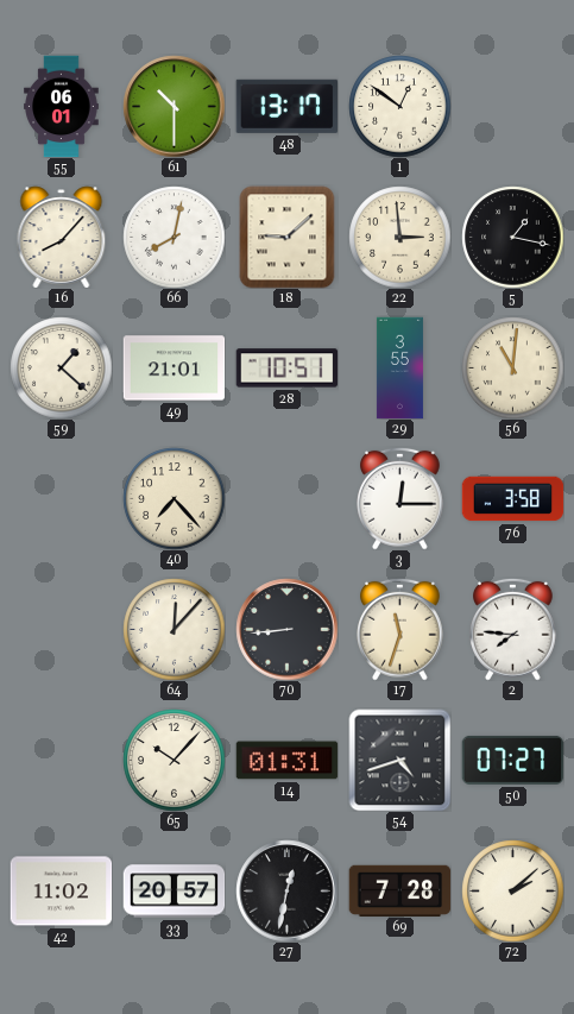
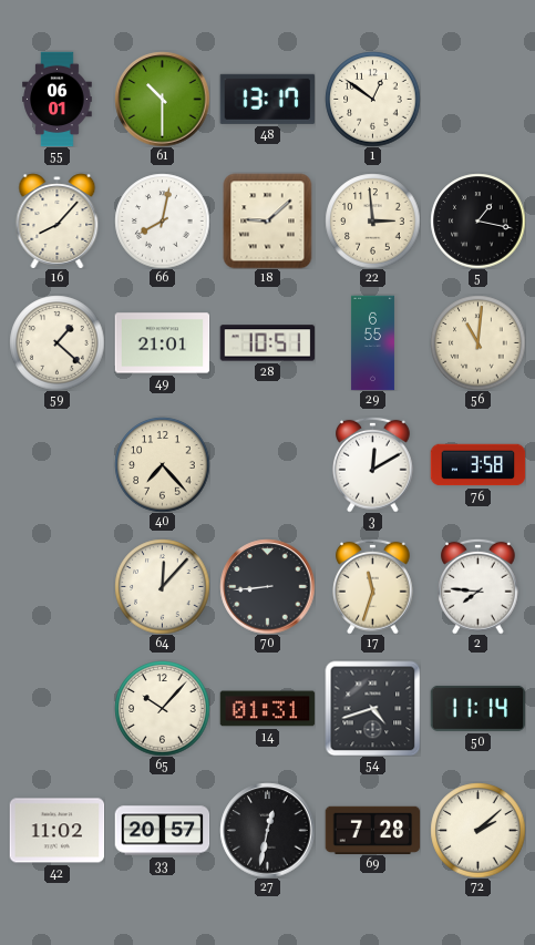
29: 3:55 -> 6:55
3: 12:15 -> 12:10
50: 07:27 -> 11:14
